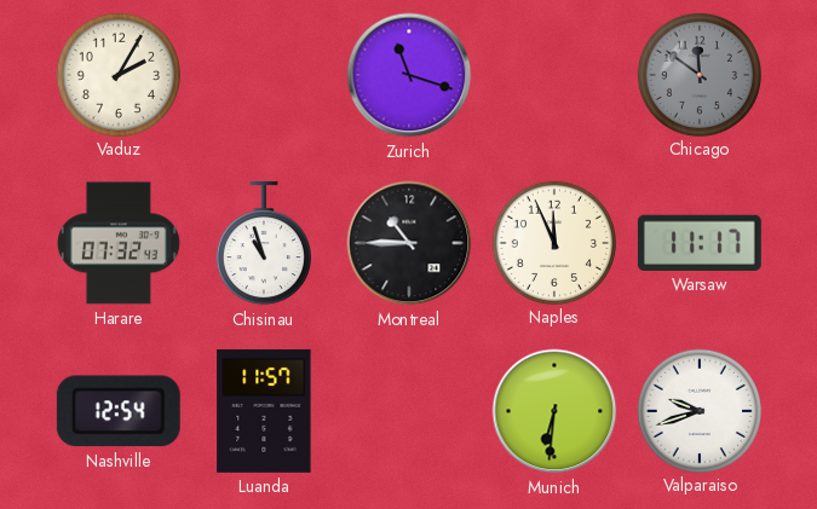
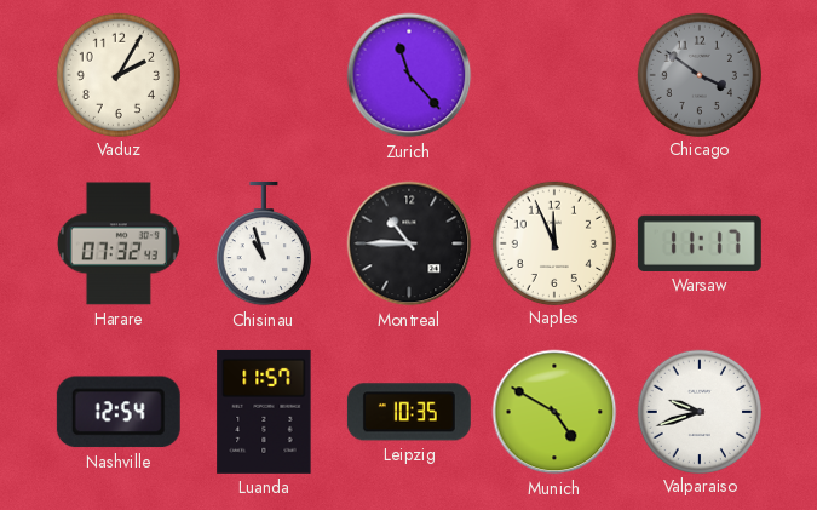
Zurich: 11:18 -> 11:23
Chicago: 11:51 -> 3:51
Leipzig: none -> 10:35
Munich: 6:31 -> 4:50
